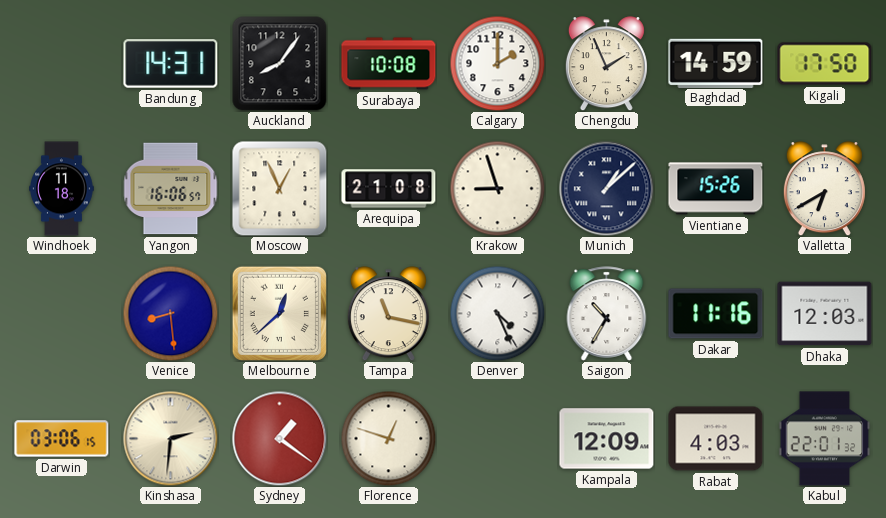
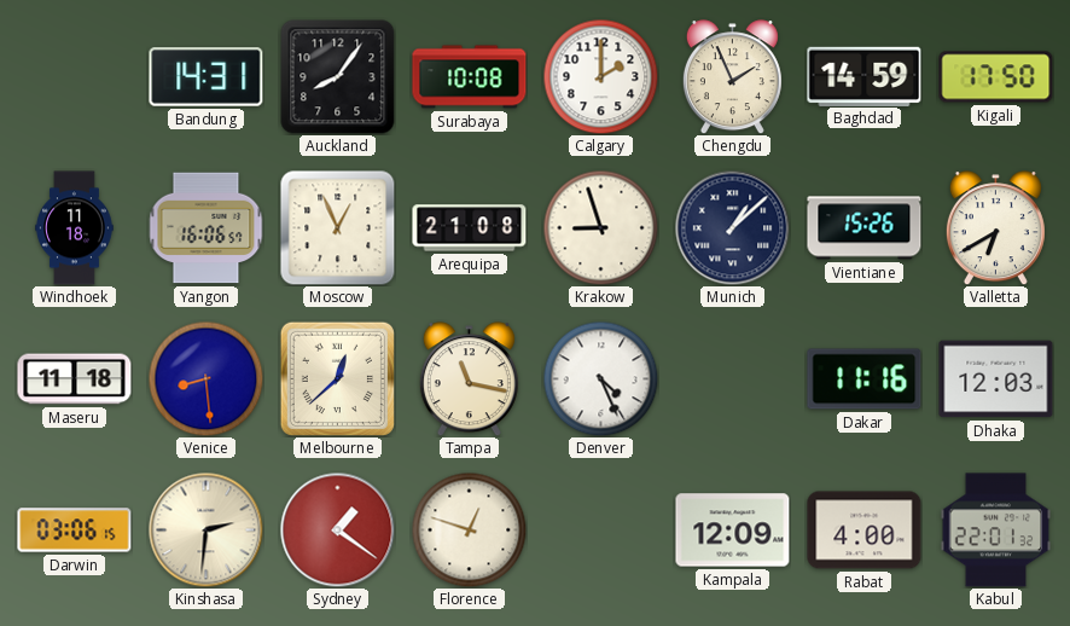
Maseru: none -> 11:18
Saigon: 10:35 -> none
Rabat: 4:03 -> 4:00
